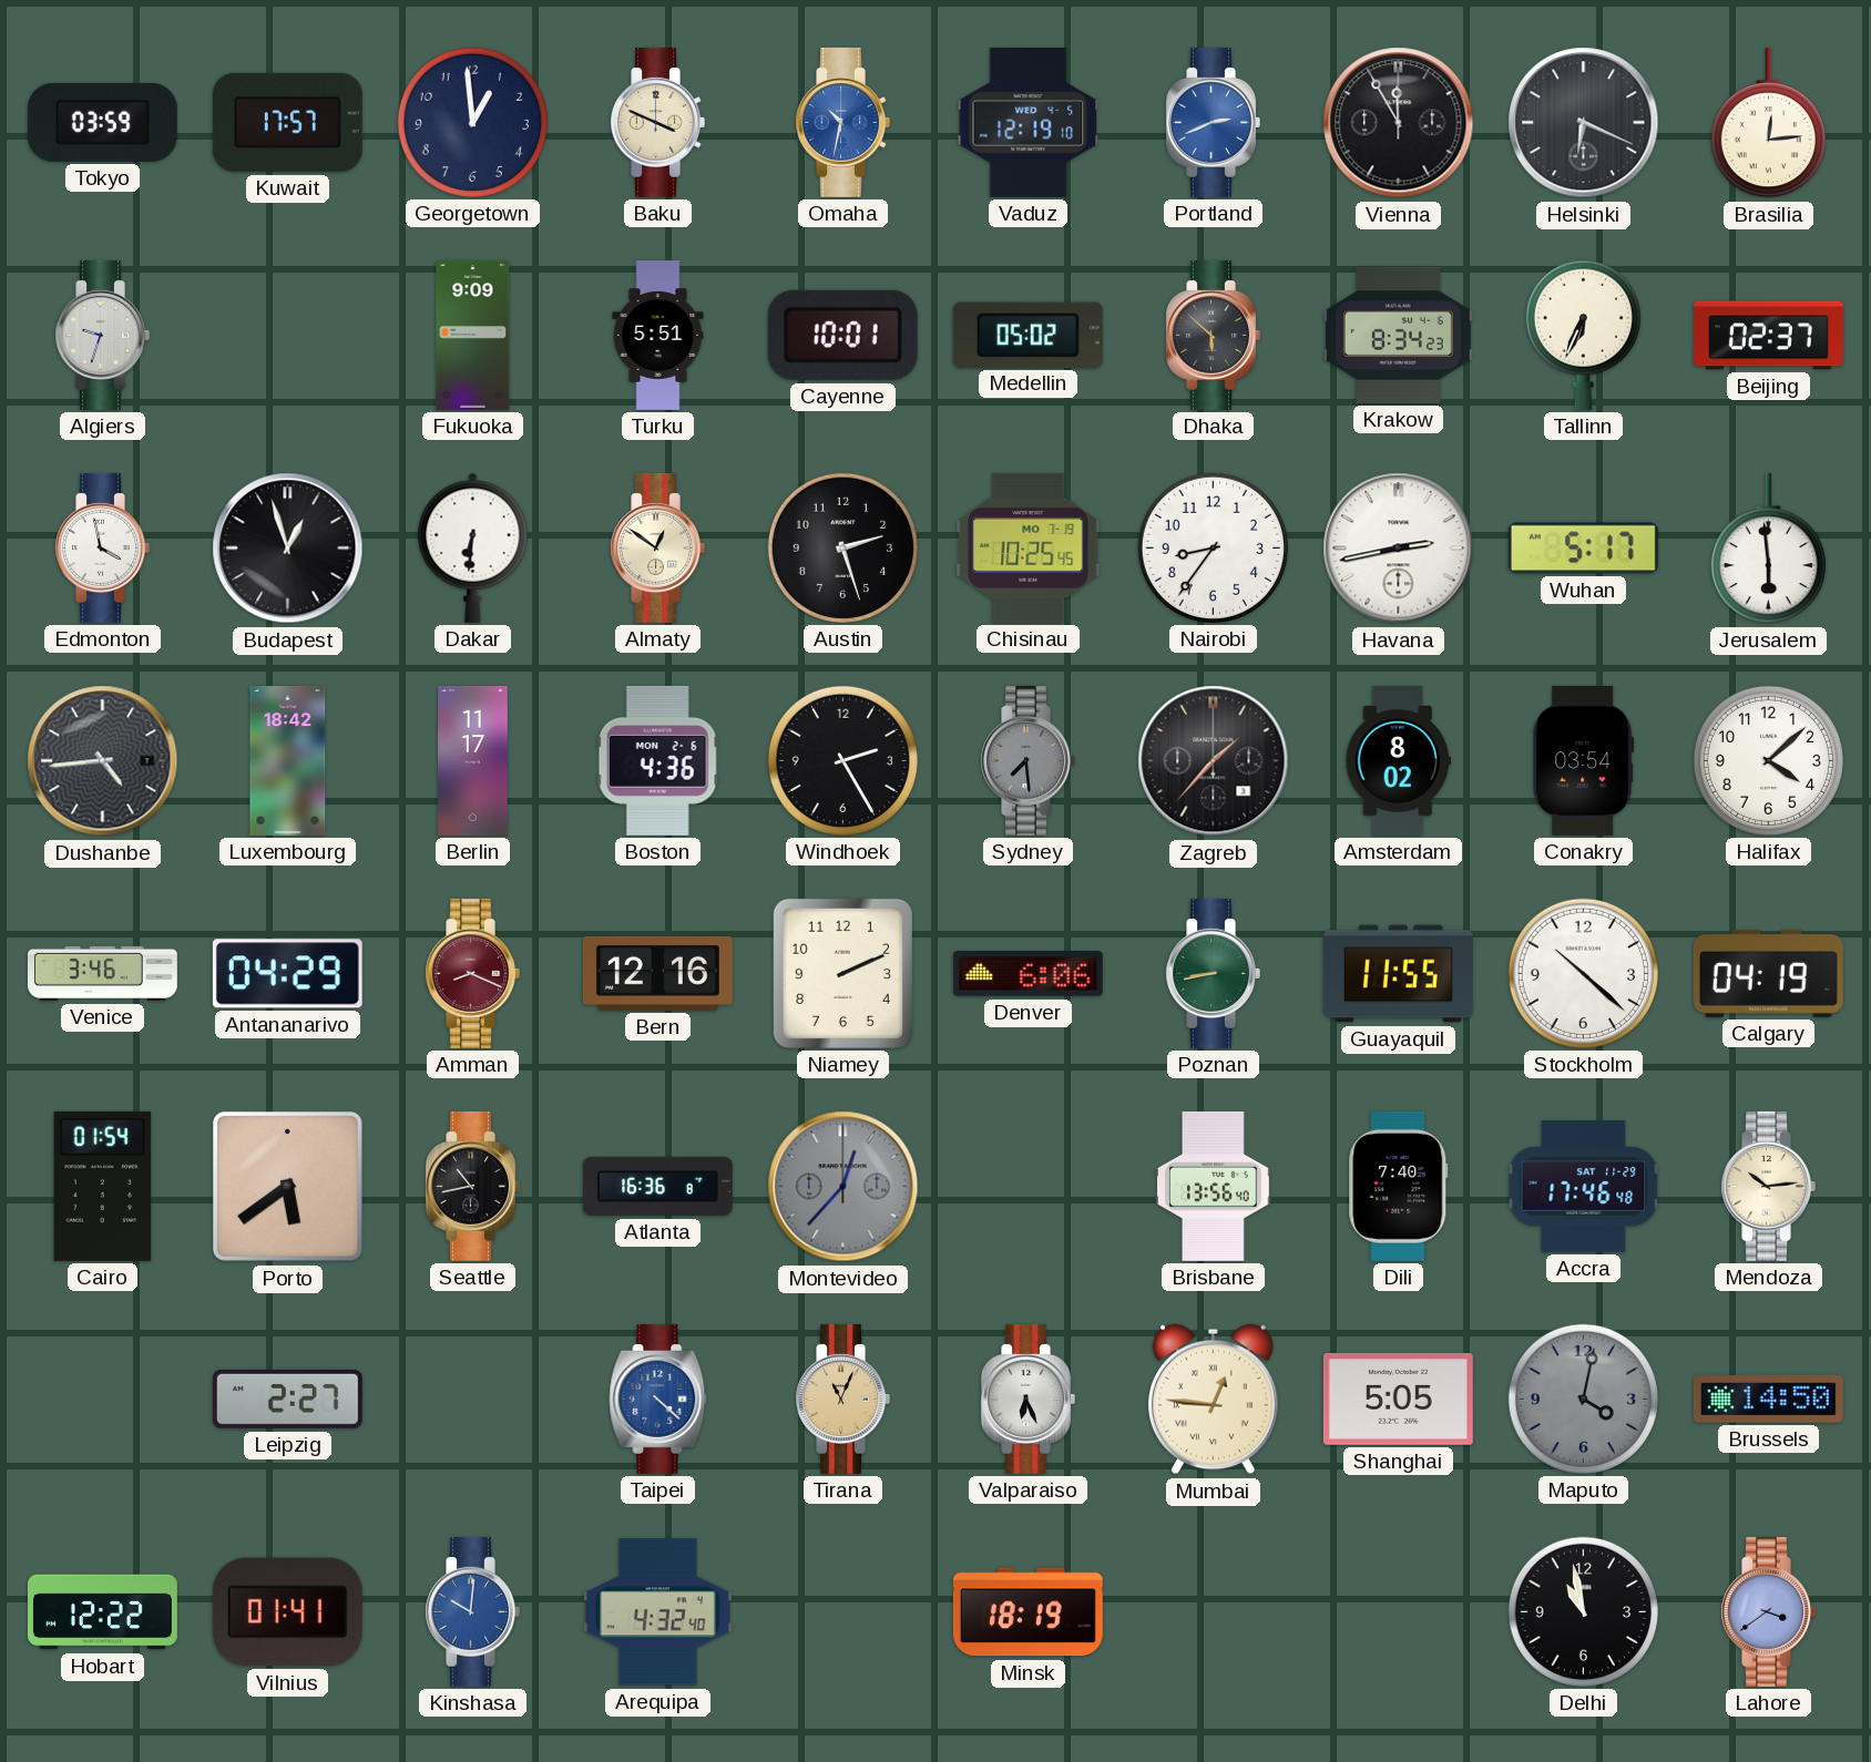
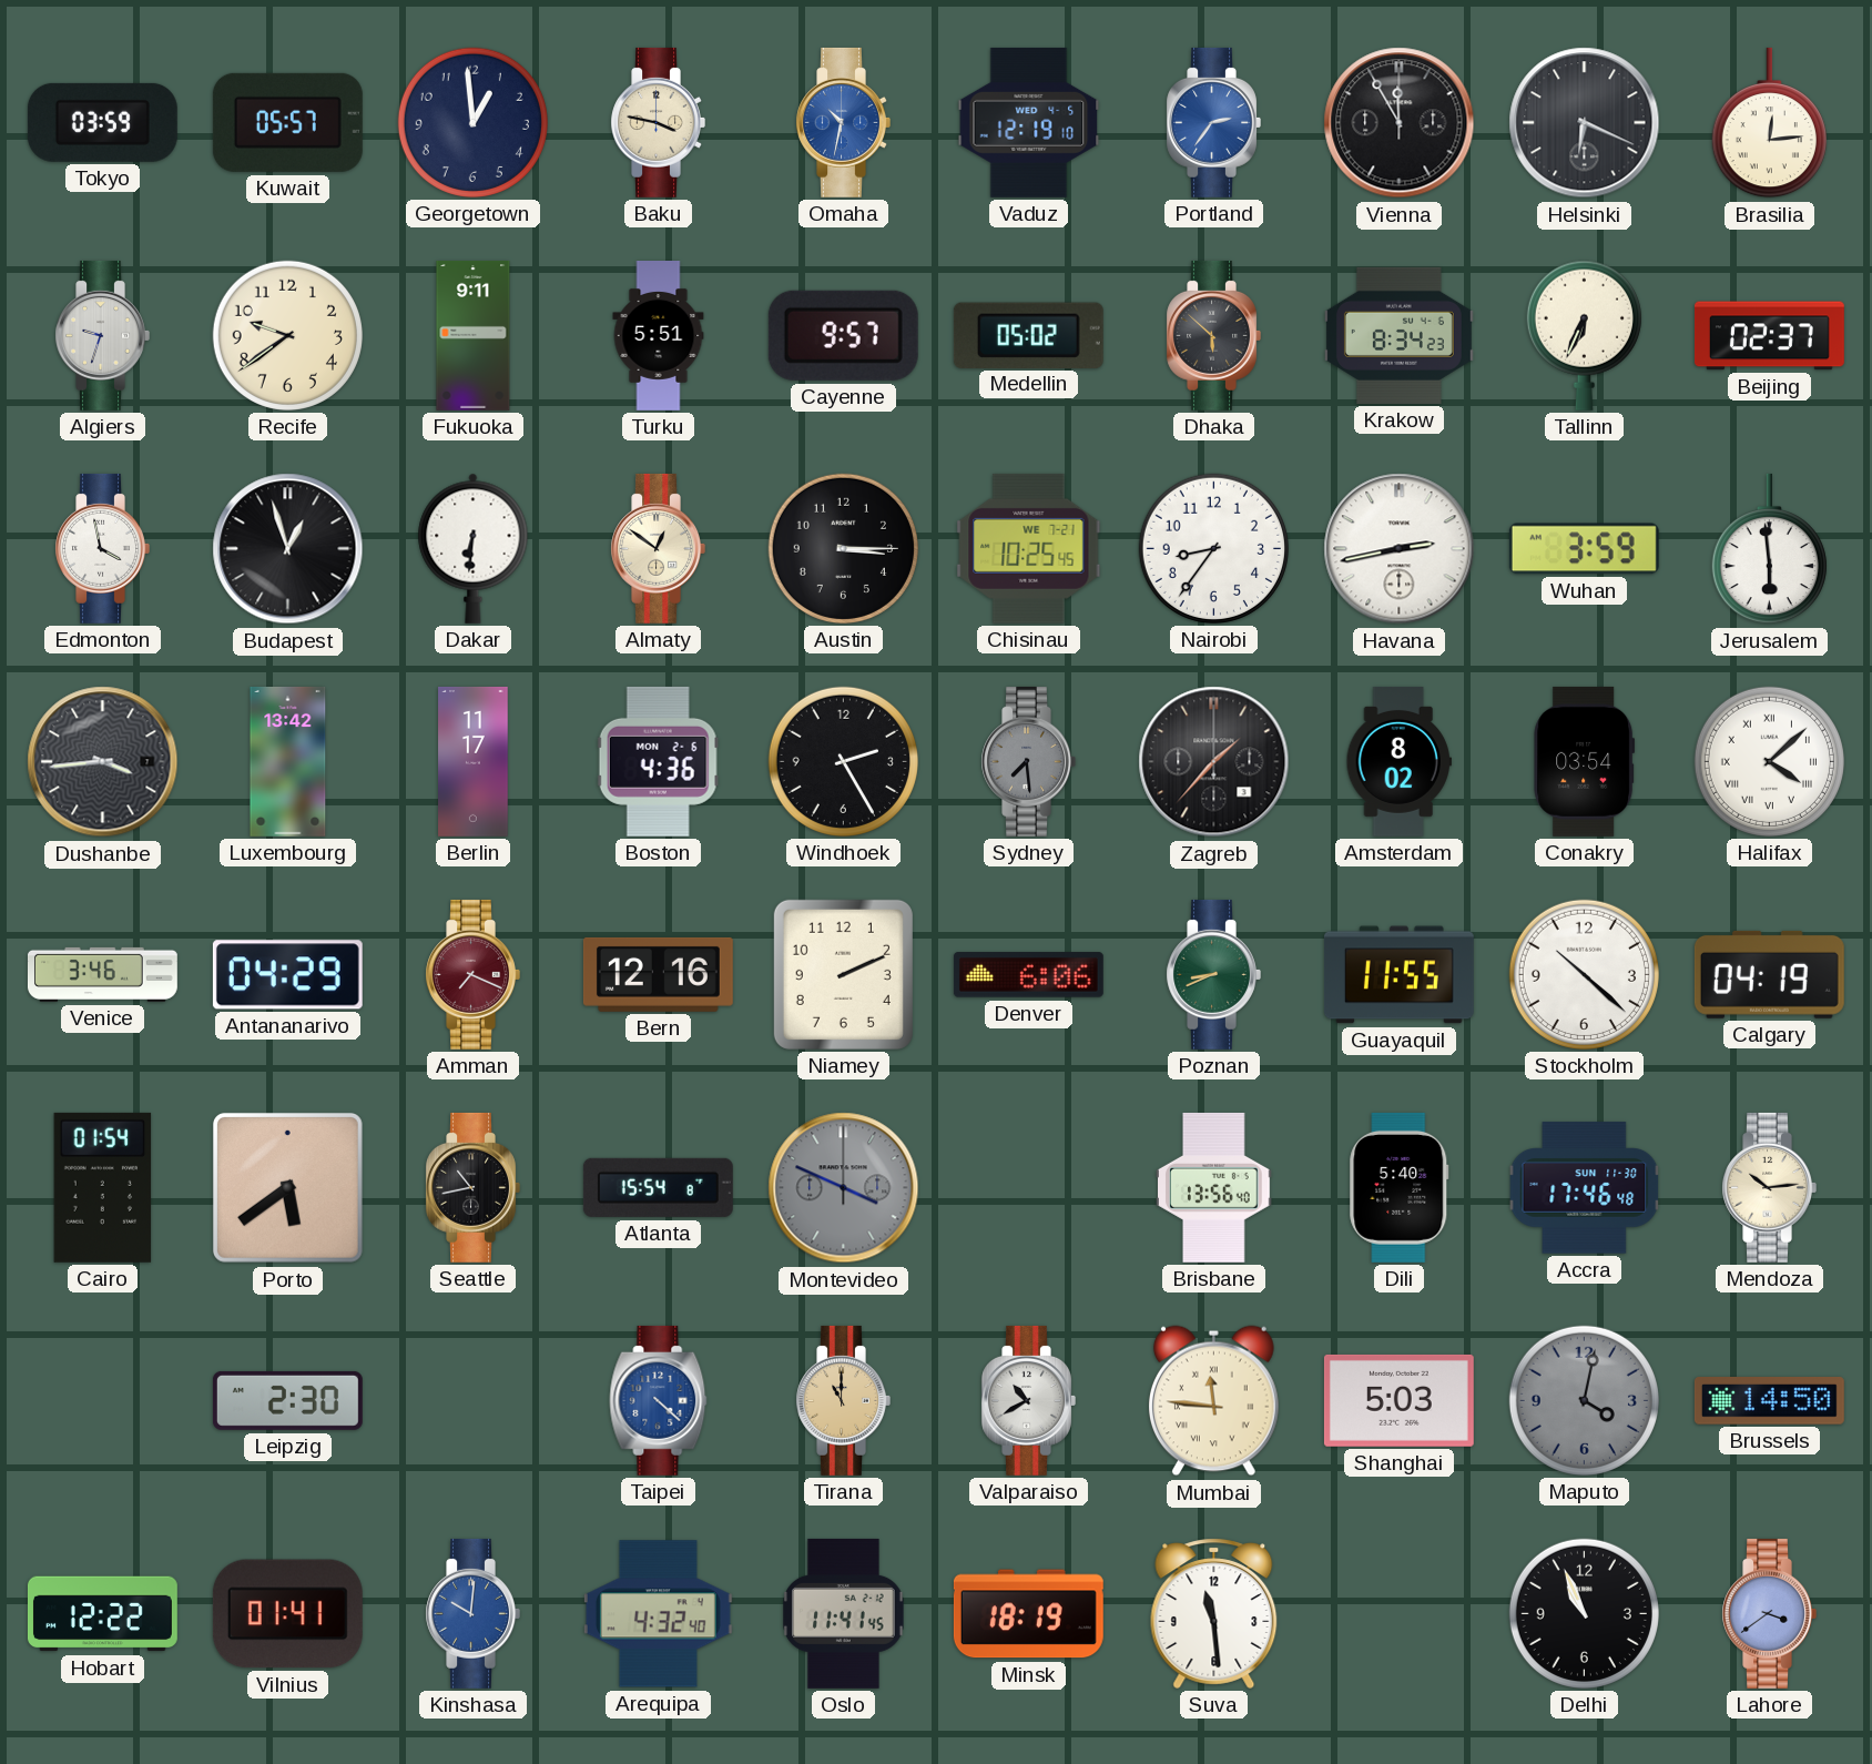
Kuwait: 17:57 -> 05:57
Baku: 3:49 -> 3:47
Portland: 2:41 -> 2:36
Recife: none -> 9:39
Fukuoka: 9:09 -> 9:11
Cayenne: 10:01 -> 9:57
Austin: 2:27 -> 3:15
Chisinau date: MO 7-19 -> WE 7-21
Wuhan: 5:17 -> 3:59
Dushanbe: 4:44 -> 3:44
Luxembourg: 18:42 -> 13:42
Halifax numerals: Arabic -> Roman
Amman: 8:19 -> 7:19
Poznan: 8:43 -> 8:41
Atlanta: 16:36 -> 15:54
Montevideo: 12:37 -> 3:49
Dili: 7:40 -> 5:40
Accra date: SAT 11-29 -> SUN 11-30
Leipzig: 2:27 -> 2:30
Tirana: 11:04 -> 11:00
Valparaiso: 6:26 -> 10:40
Mumbai: 12:46 -> 11:46
Shanghai: 5:05 -> 5:03
Oslo: none -> 11:41
Suva: none -> 11:29
Delhi: 10:58 -> 10:56
